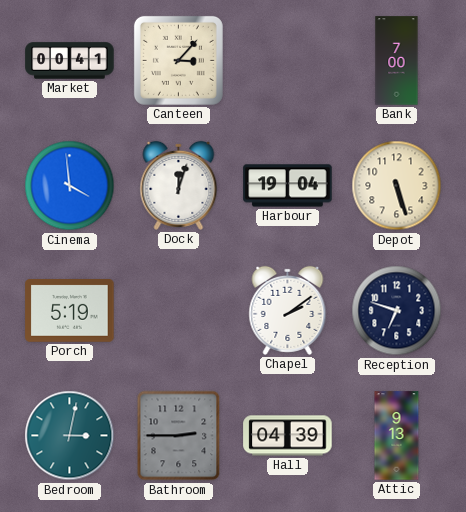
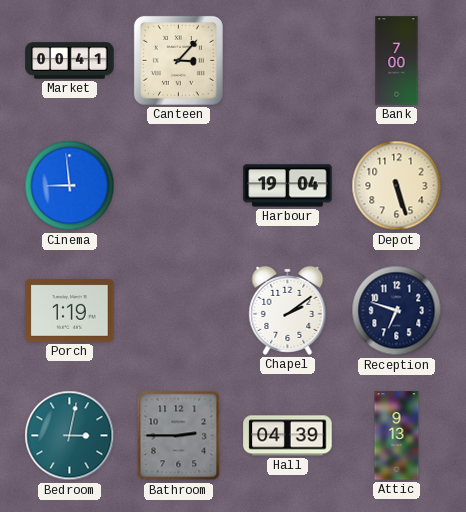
Cinema: 3:59 -> 8:59
Dock: 12:03 -> none
Porch: 5:19 -> 1:19
